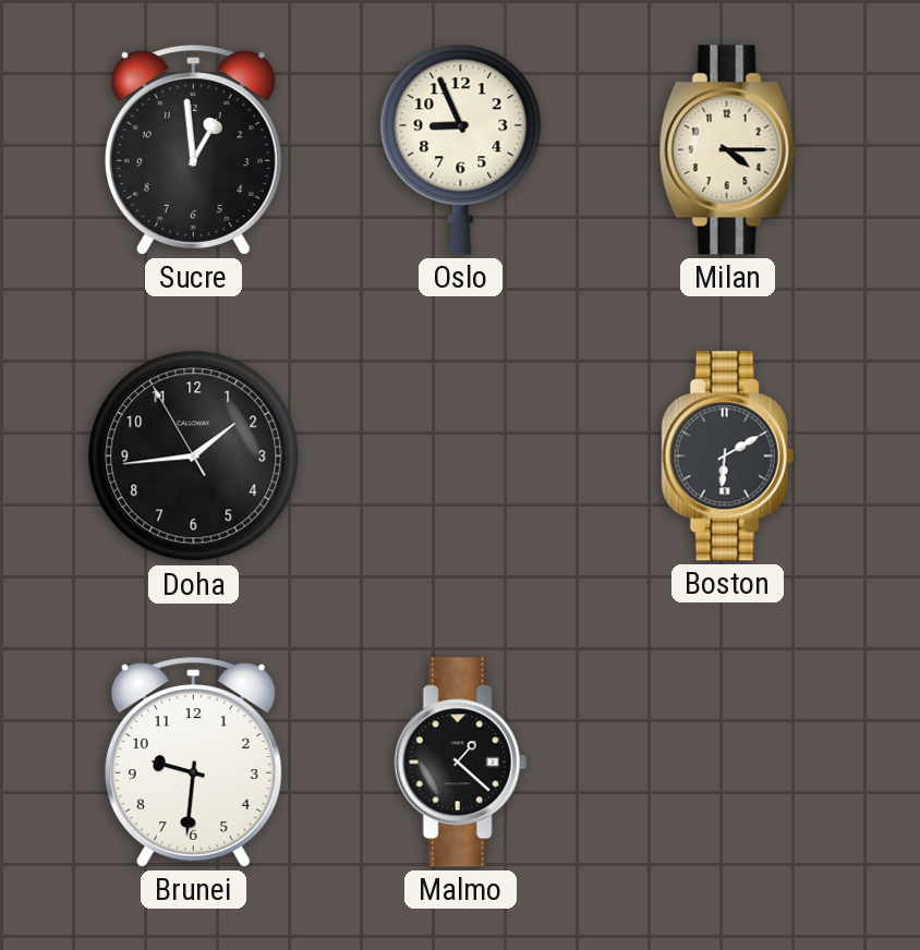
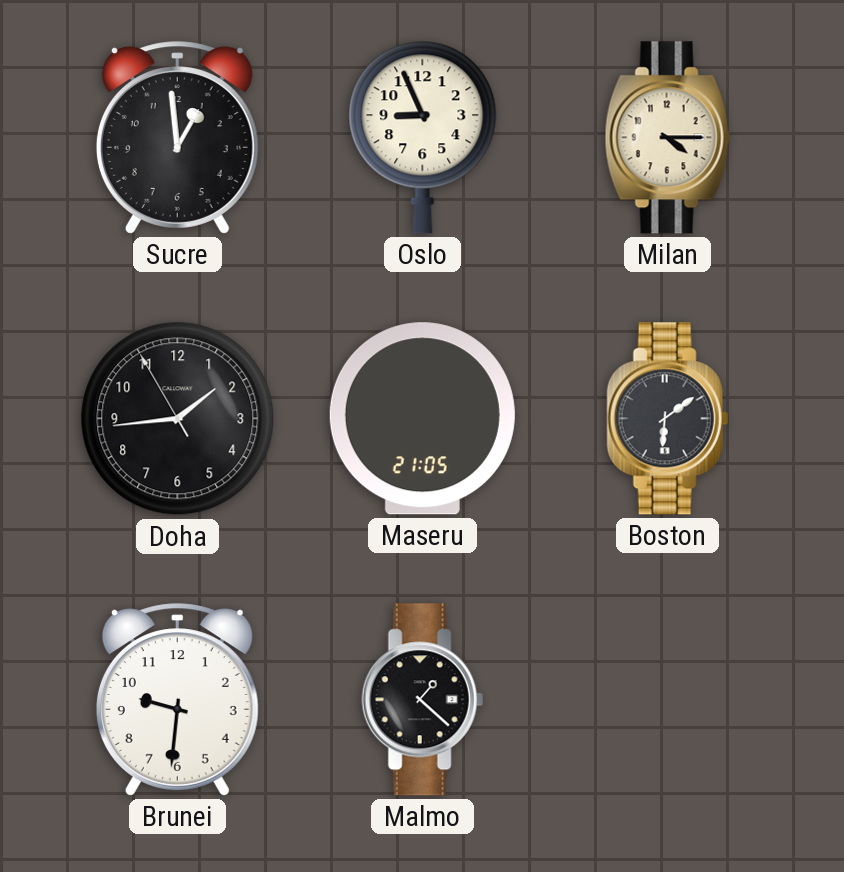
Maseru: none -> 21:05
Boston: 6:10 -> 6:09
